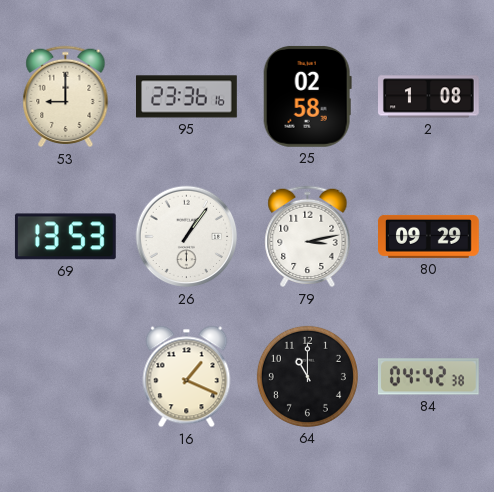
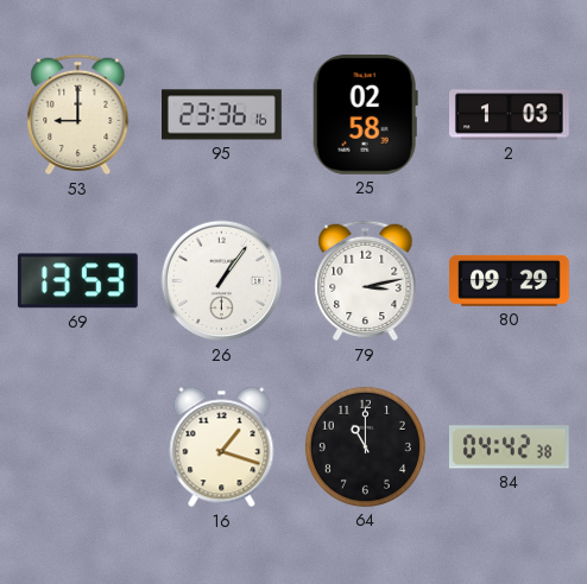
2: 1:08 -> 1:03
16: 1:19 -> 1:18
